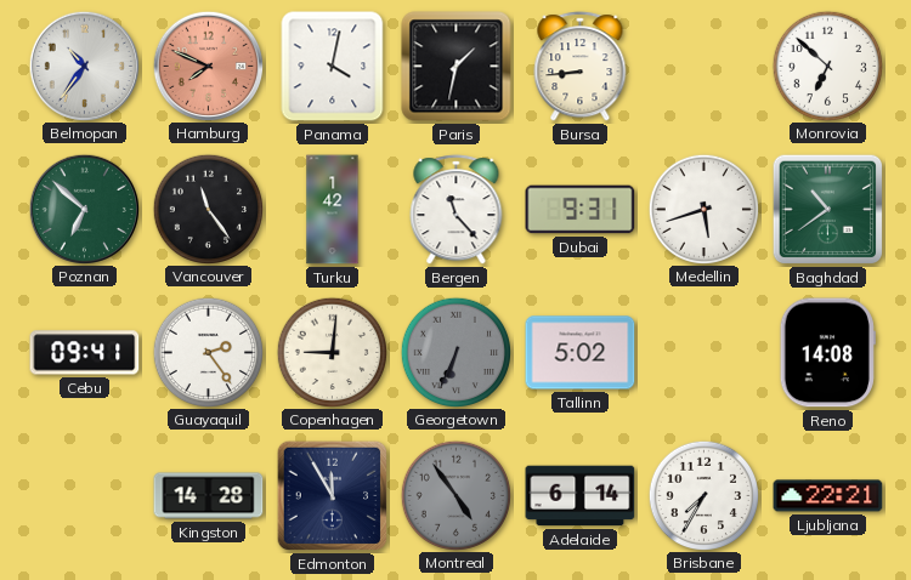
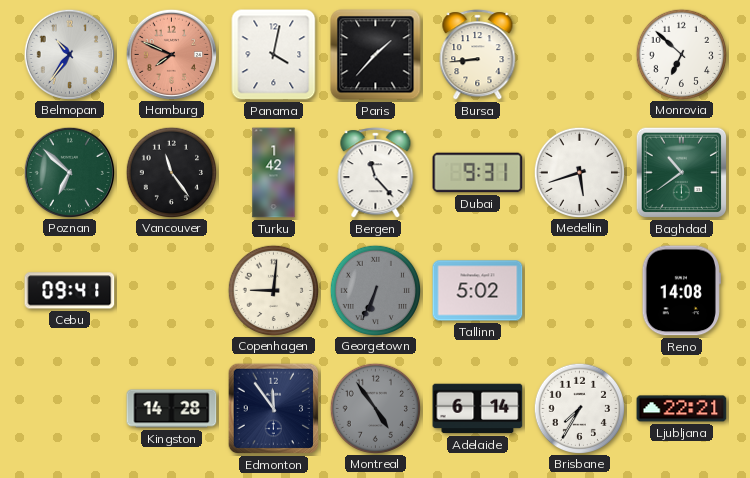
Paris: 1:32 -> 1:37
Guayaquil: 2:24 -> none
Edmonton: 11:55 -> 11:54
